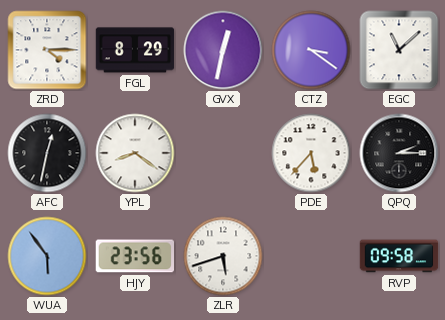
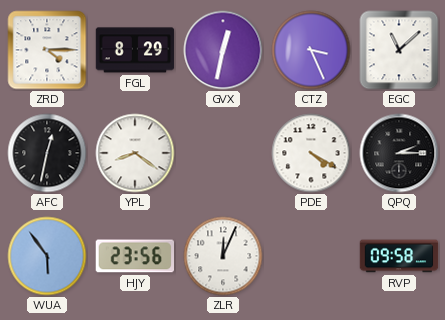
CTZ: 3:21 -> 3:26
PDE: 5:37 -> 4:20
ZLR: 5:42 -> 12:04
